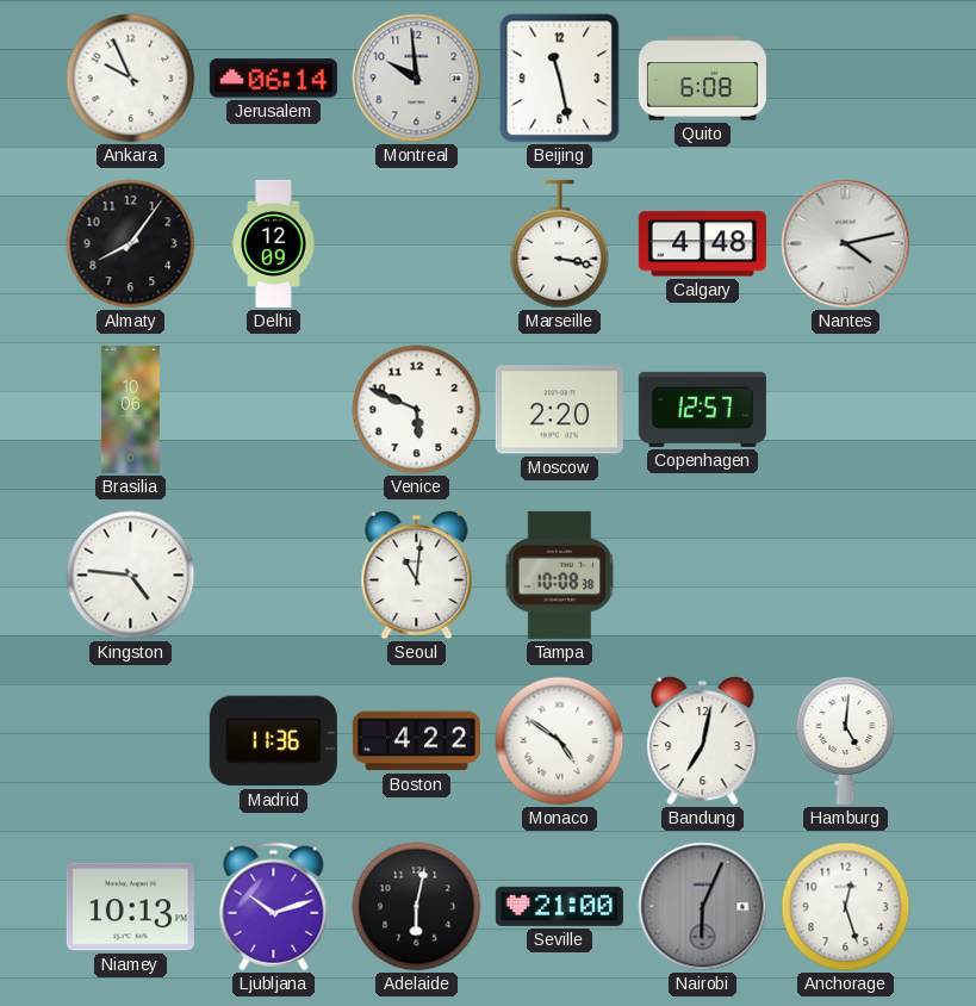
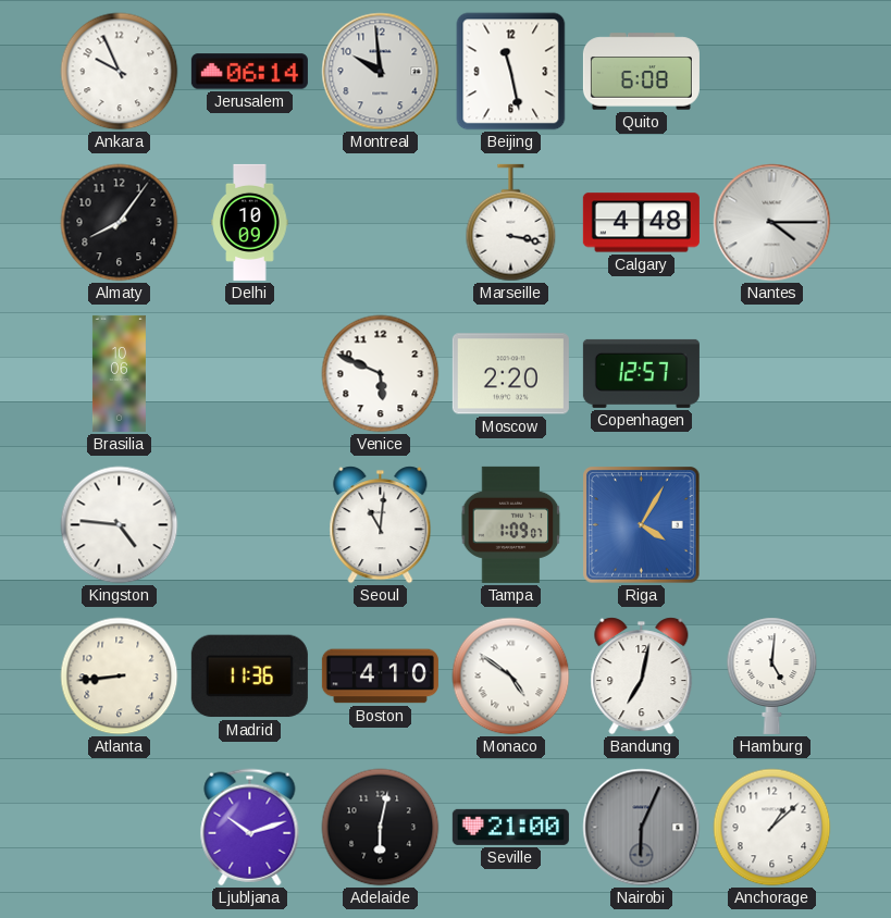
Delhi: 12:09 -> 10:09
Nantes: 4:13 -> 4:15
Tampa: 10:08 -> 1:09
Riga: none -> 4:05
Atlanta: none -> 8:44
Boston: 4:22 -> 4:10
Niamey: 10:13 -> none
Anchorage: 12:27 -> 1:08
